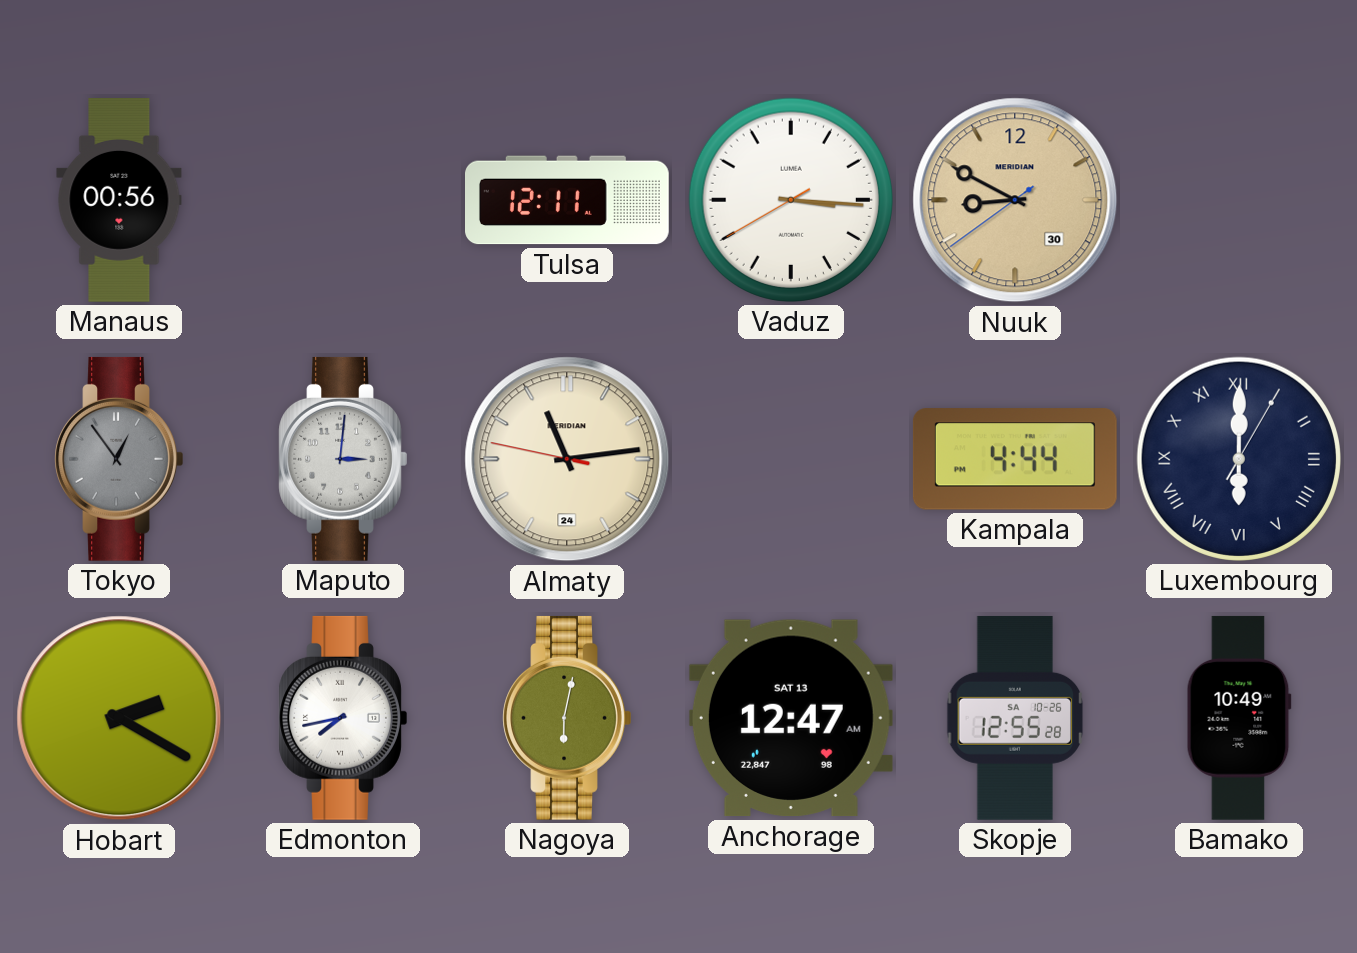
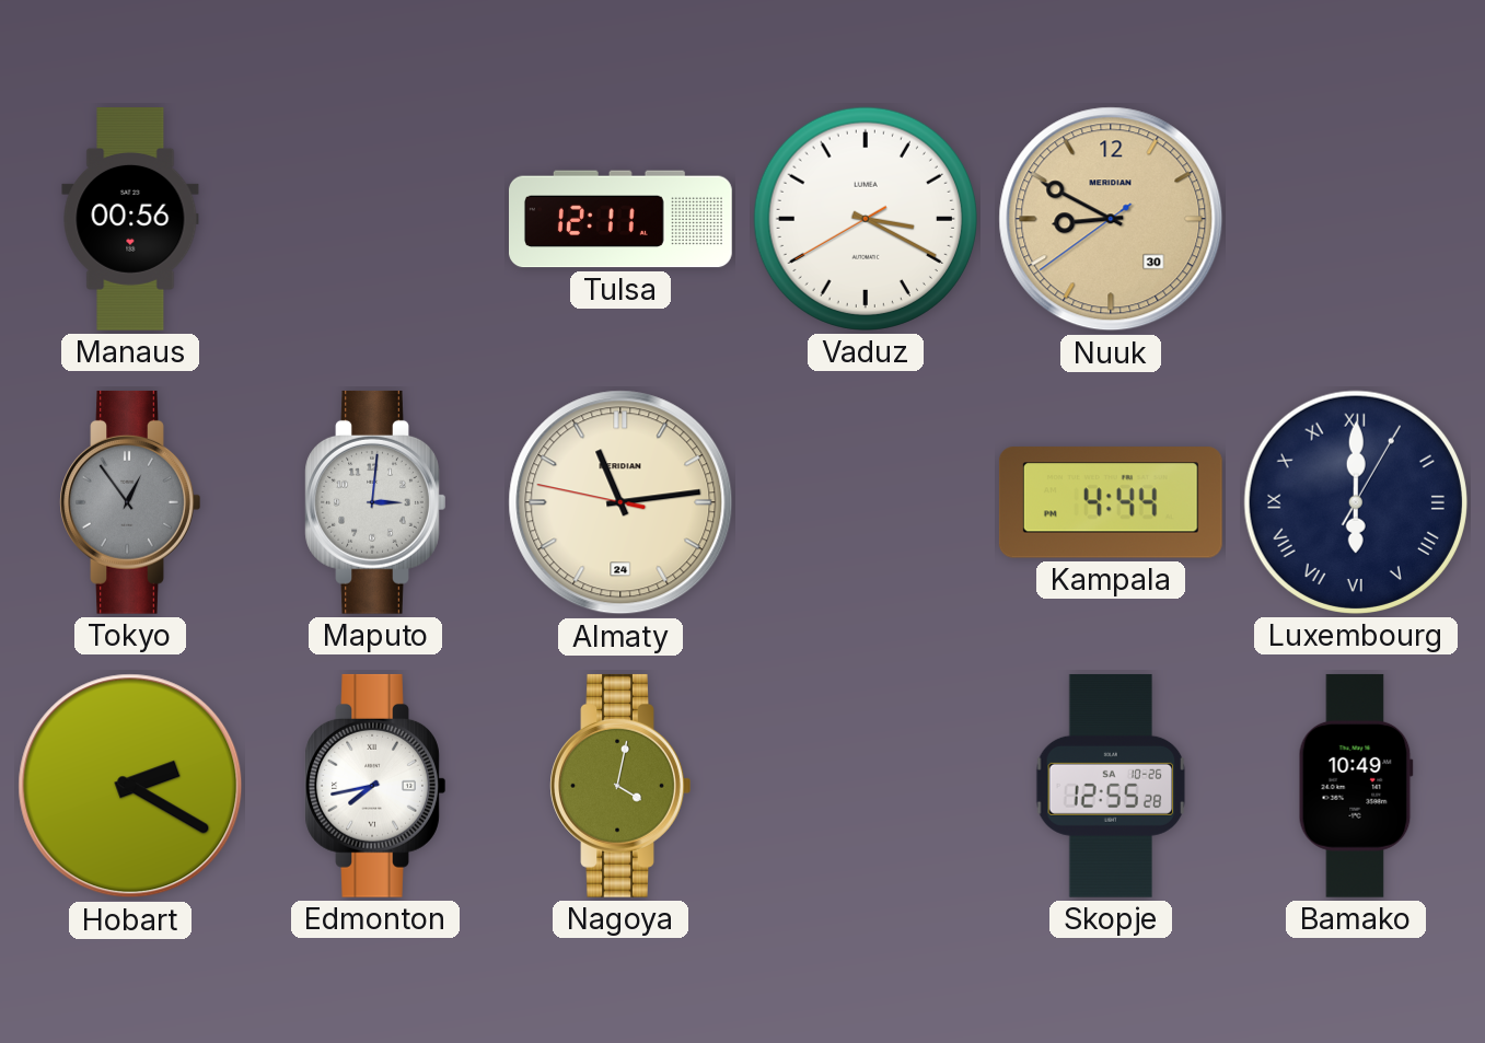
Vaduz: 3:15 -> 3:19
Nagoya: 6:02 -> 4:02
Anchorage: 12:47 -> none
